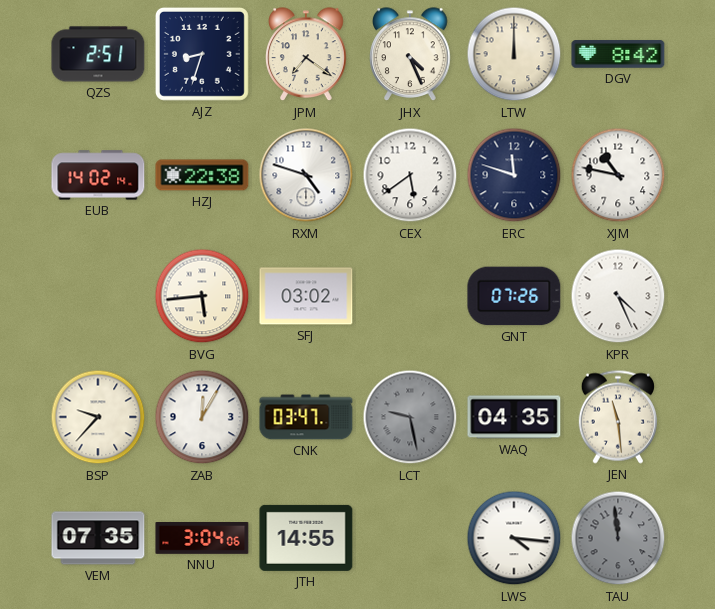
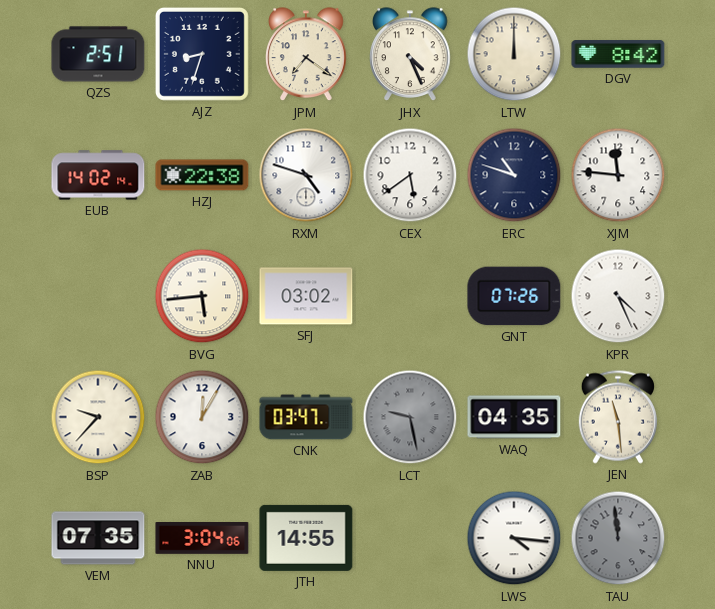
ERC: 11:48 -> 10:48
XJM: 10:47 -> 11:46
